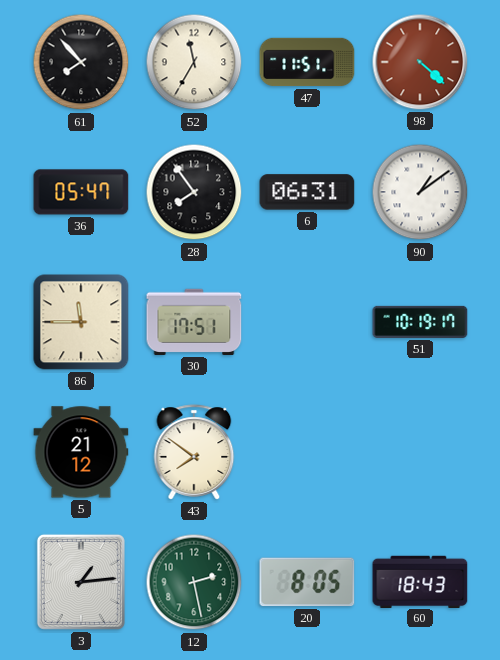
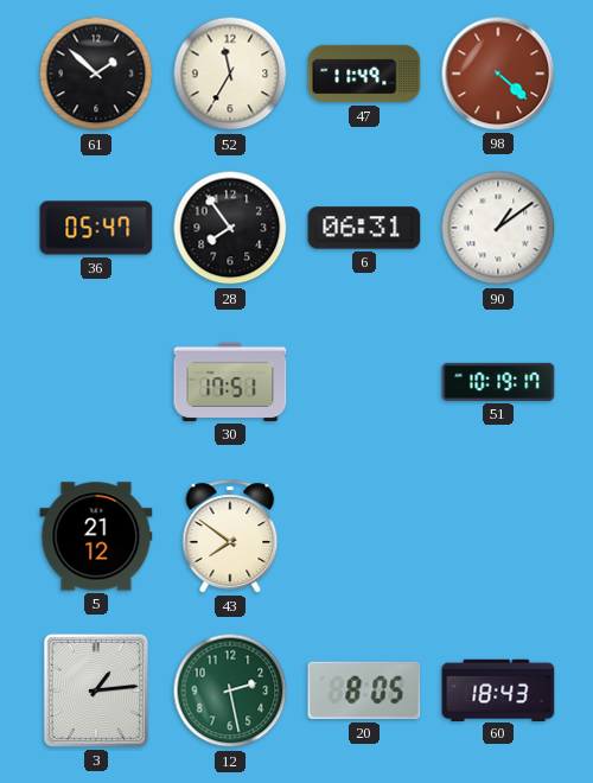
61: 7:53 -> 1:52
47: 11:51 -> 11:49
86: 11:45 -> none
